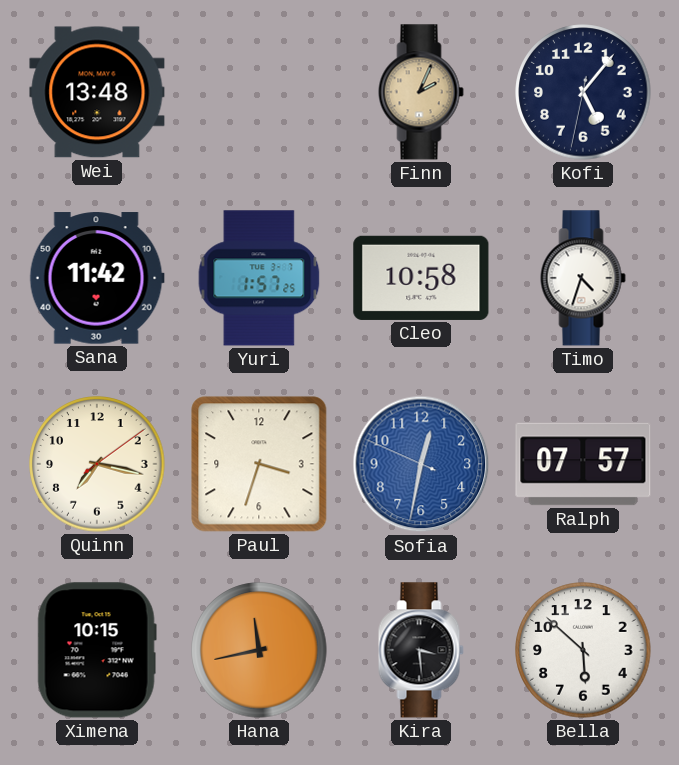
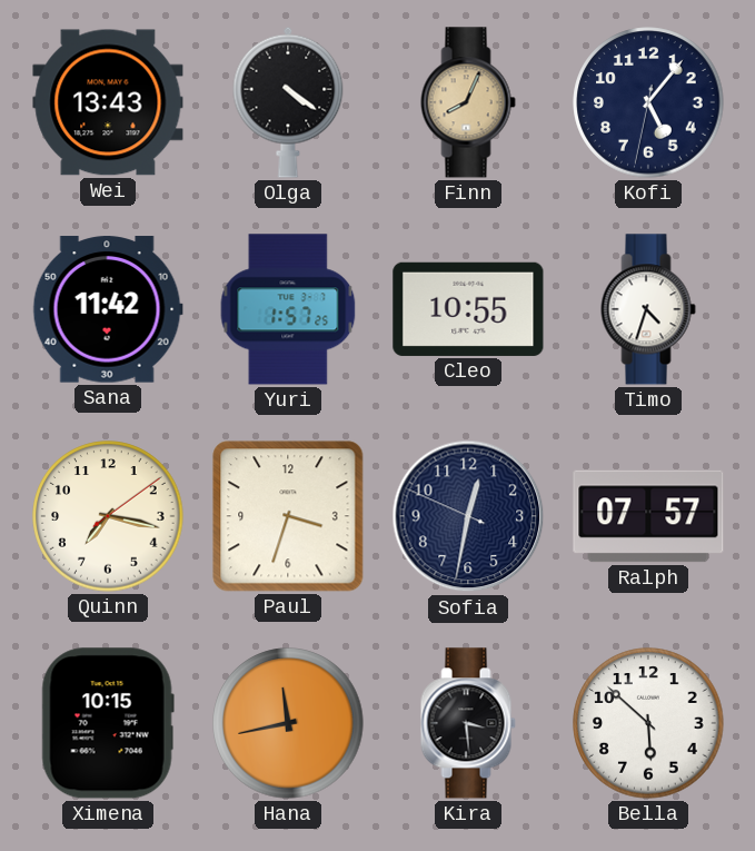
Wei: 13:48 -> 13:43
Olga: none -> 4:21
Finn: 2:04 -> 8:04
Cleo: 10:58 -> 10:55
Sofia dial: blue -> navy
